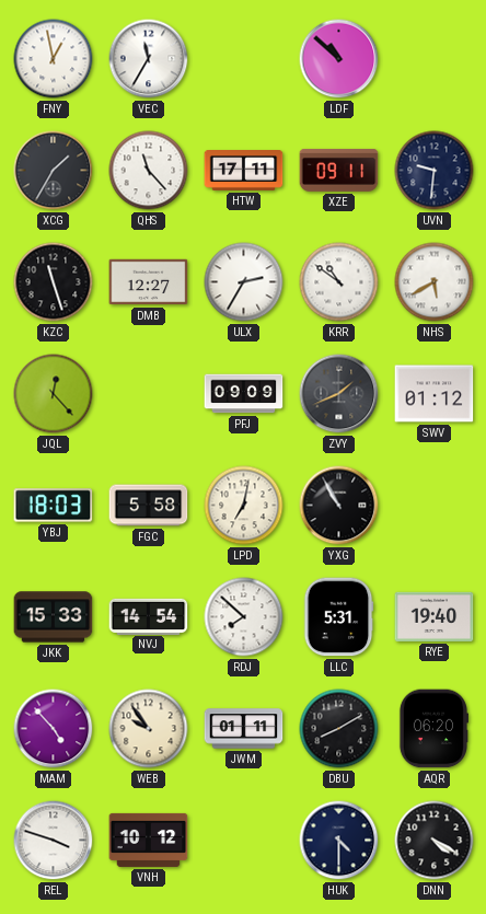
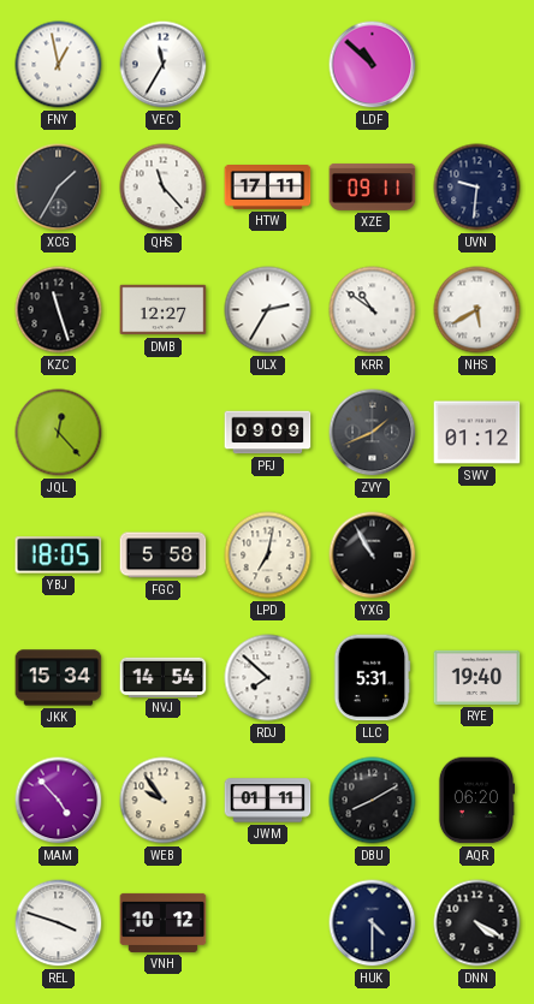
YBJ: 18:03 -> 18:05
JKK: 15:33 -> 15:34
